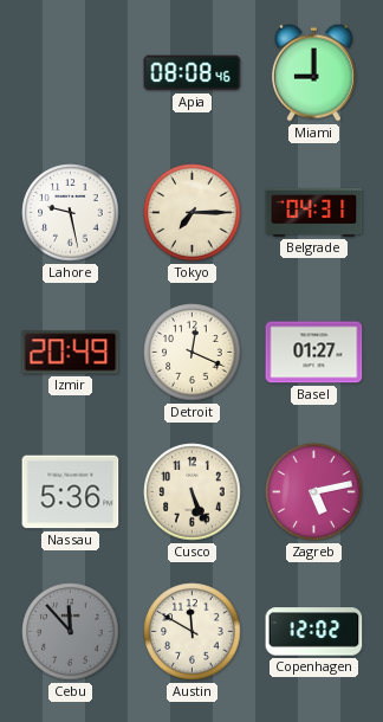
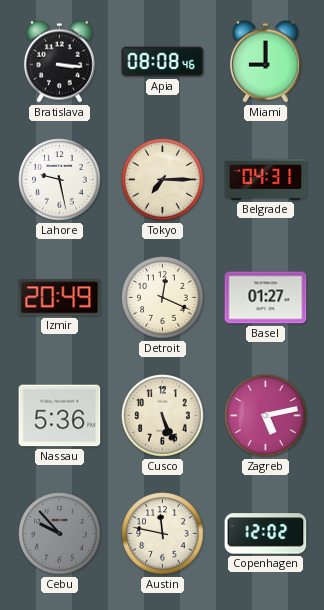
Bratislava: none -> 3:16
Cebu: 11:53 -> 9:53
Austin: 11:50 -> 11:47
